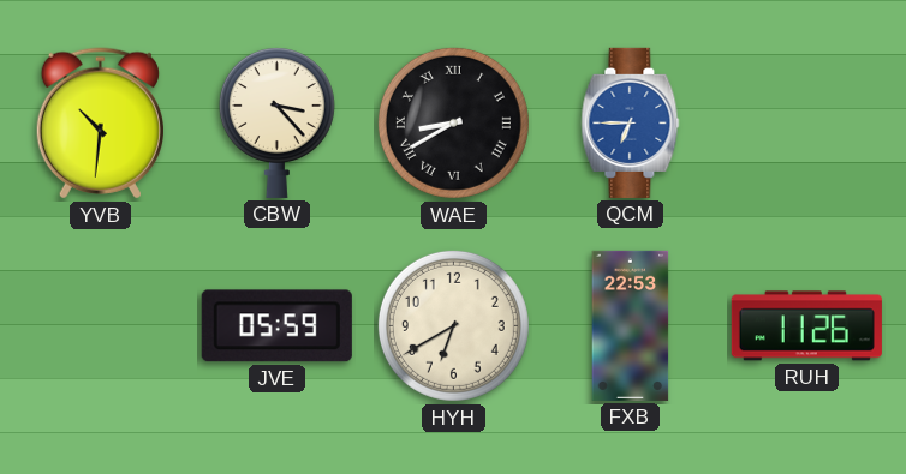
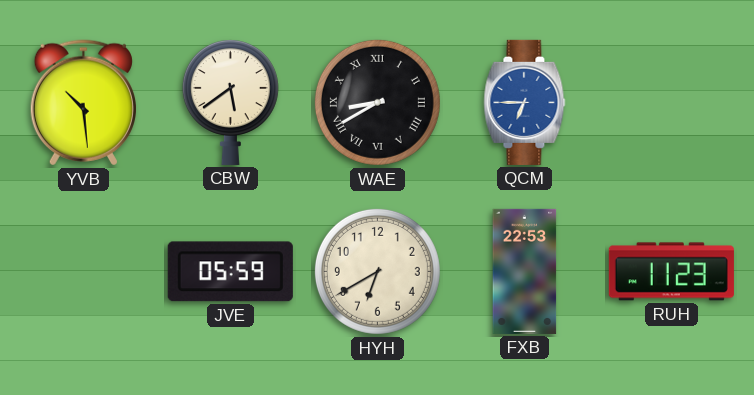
YVB: 10:31 -> 10:29
CBW: 3:23 -> 5:39
RUH: 11:26 -> 11:23
